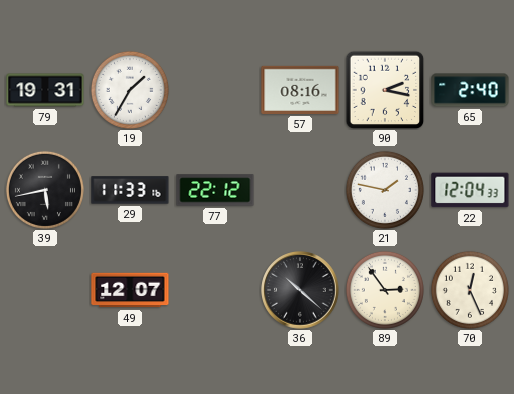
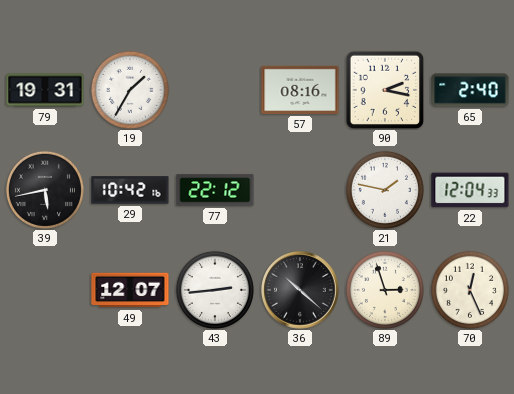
29: 11:33 -> 10:42
43: none -> 2:44
89: 2:54 -> 2:57
